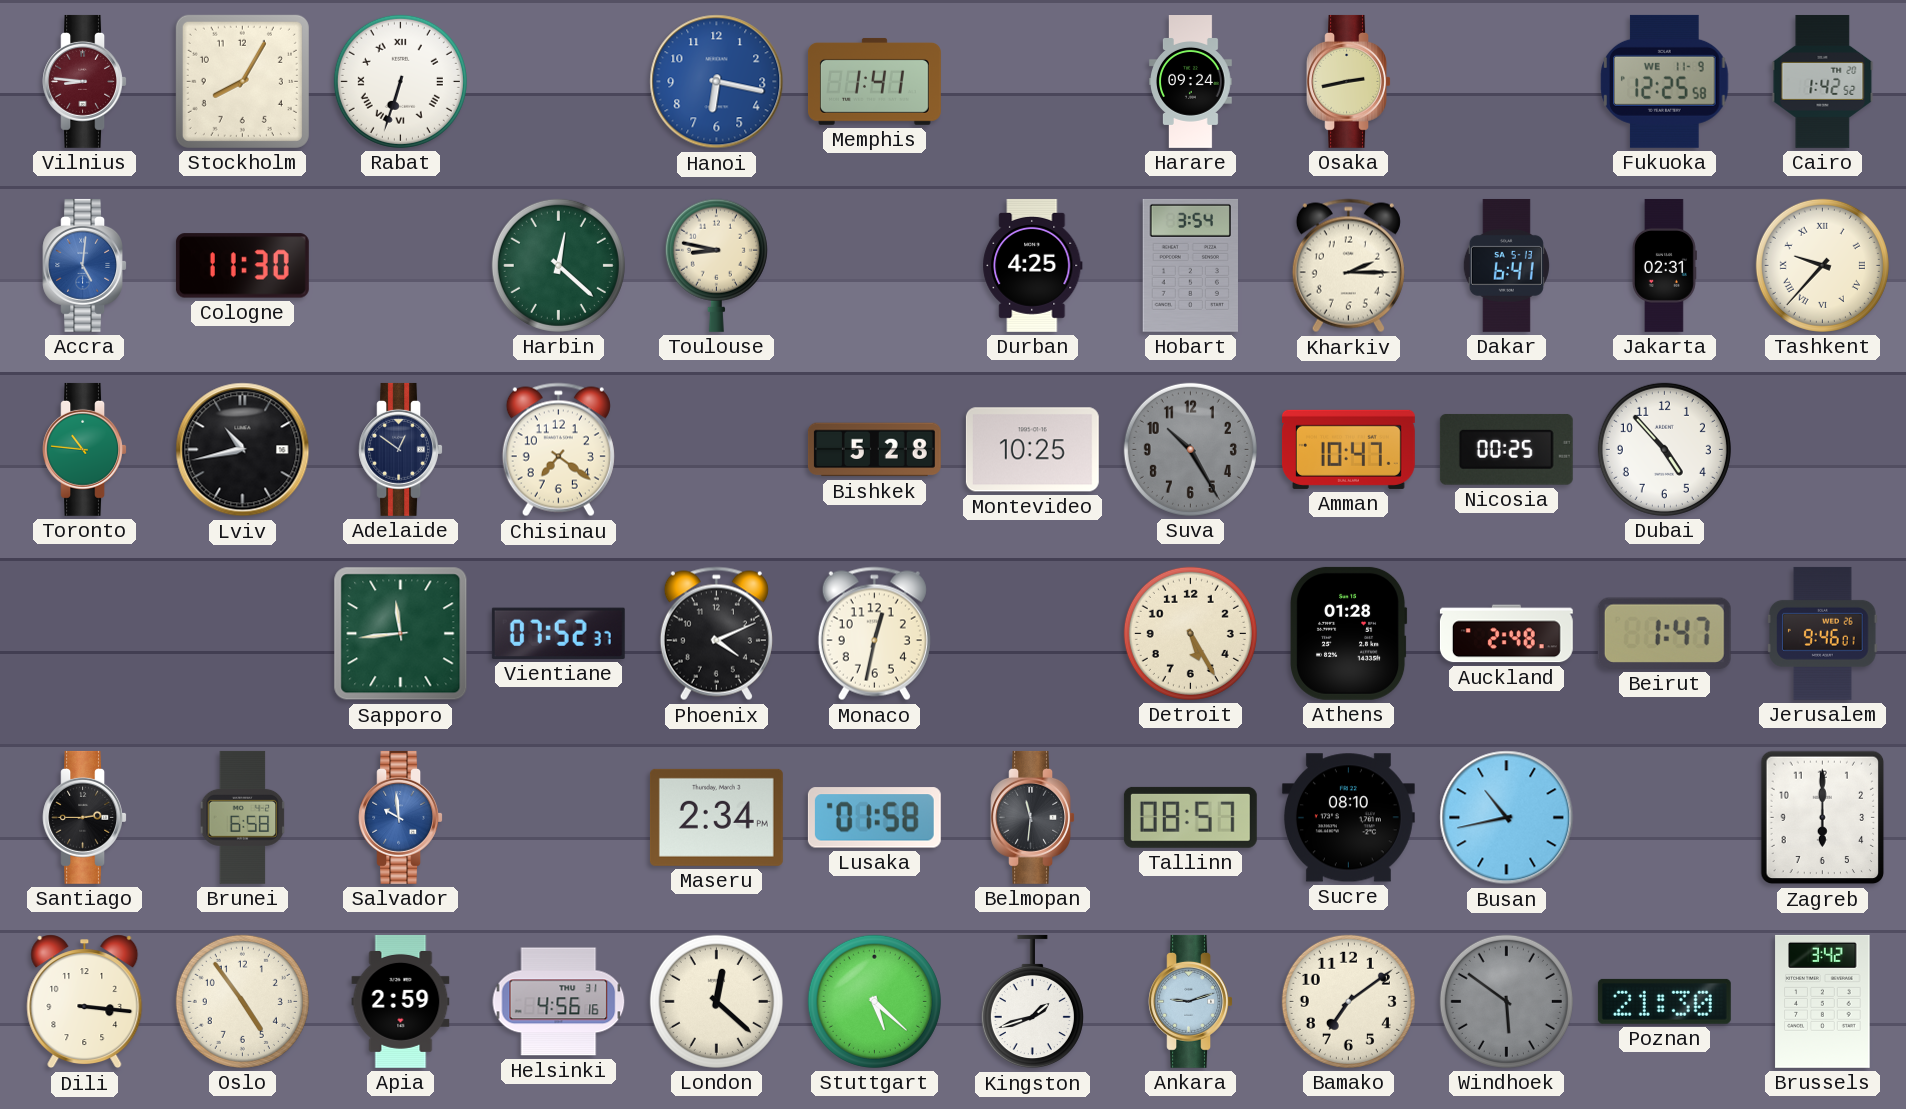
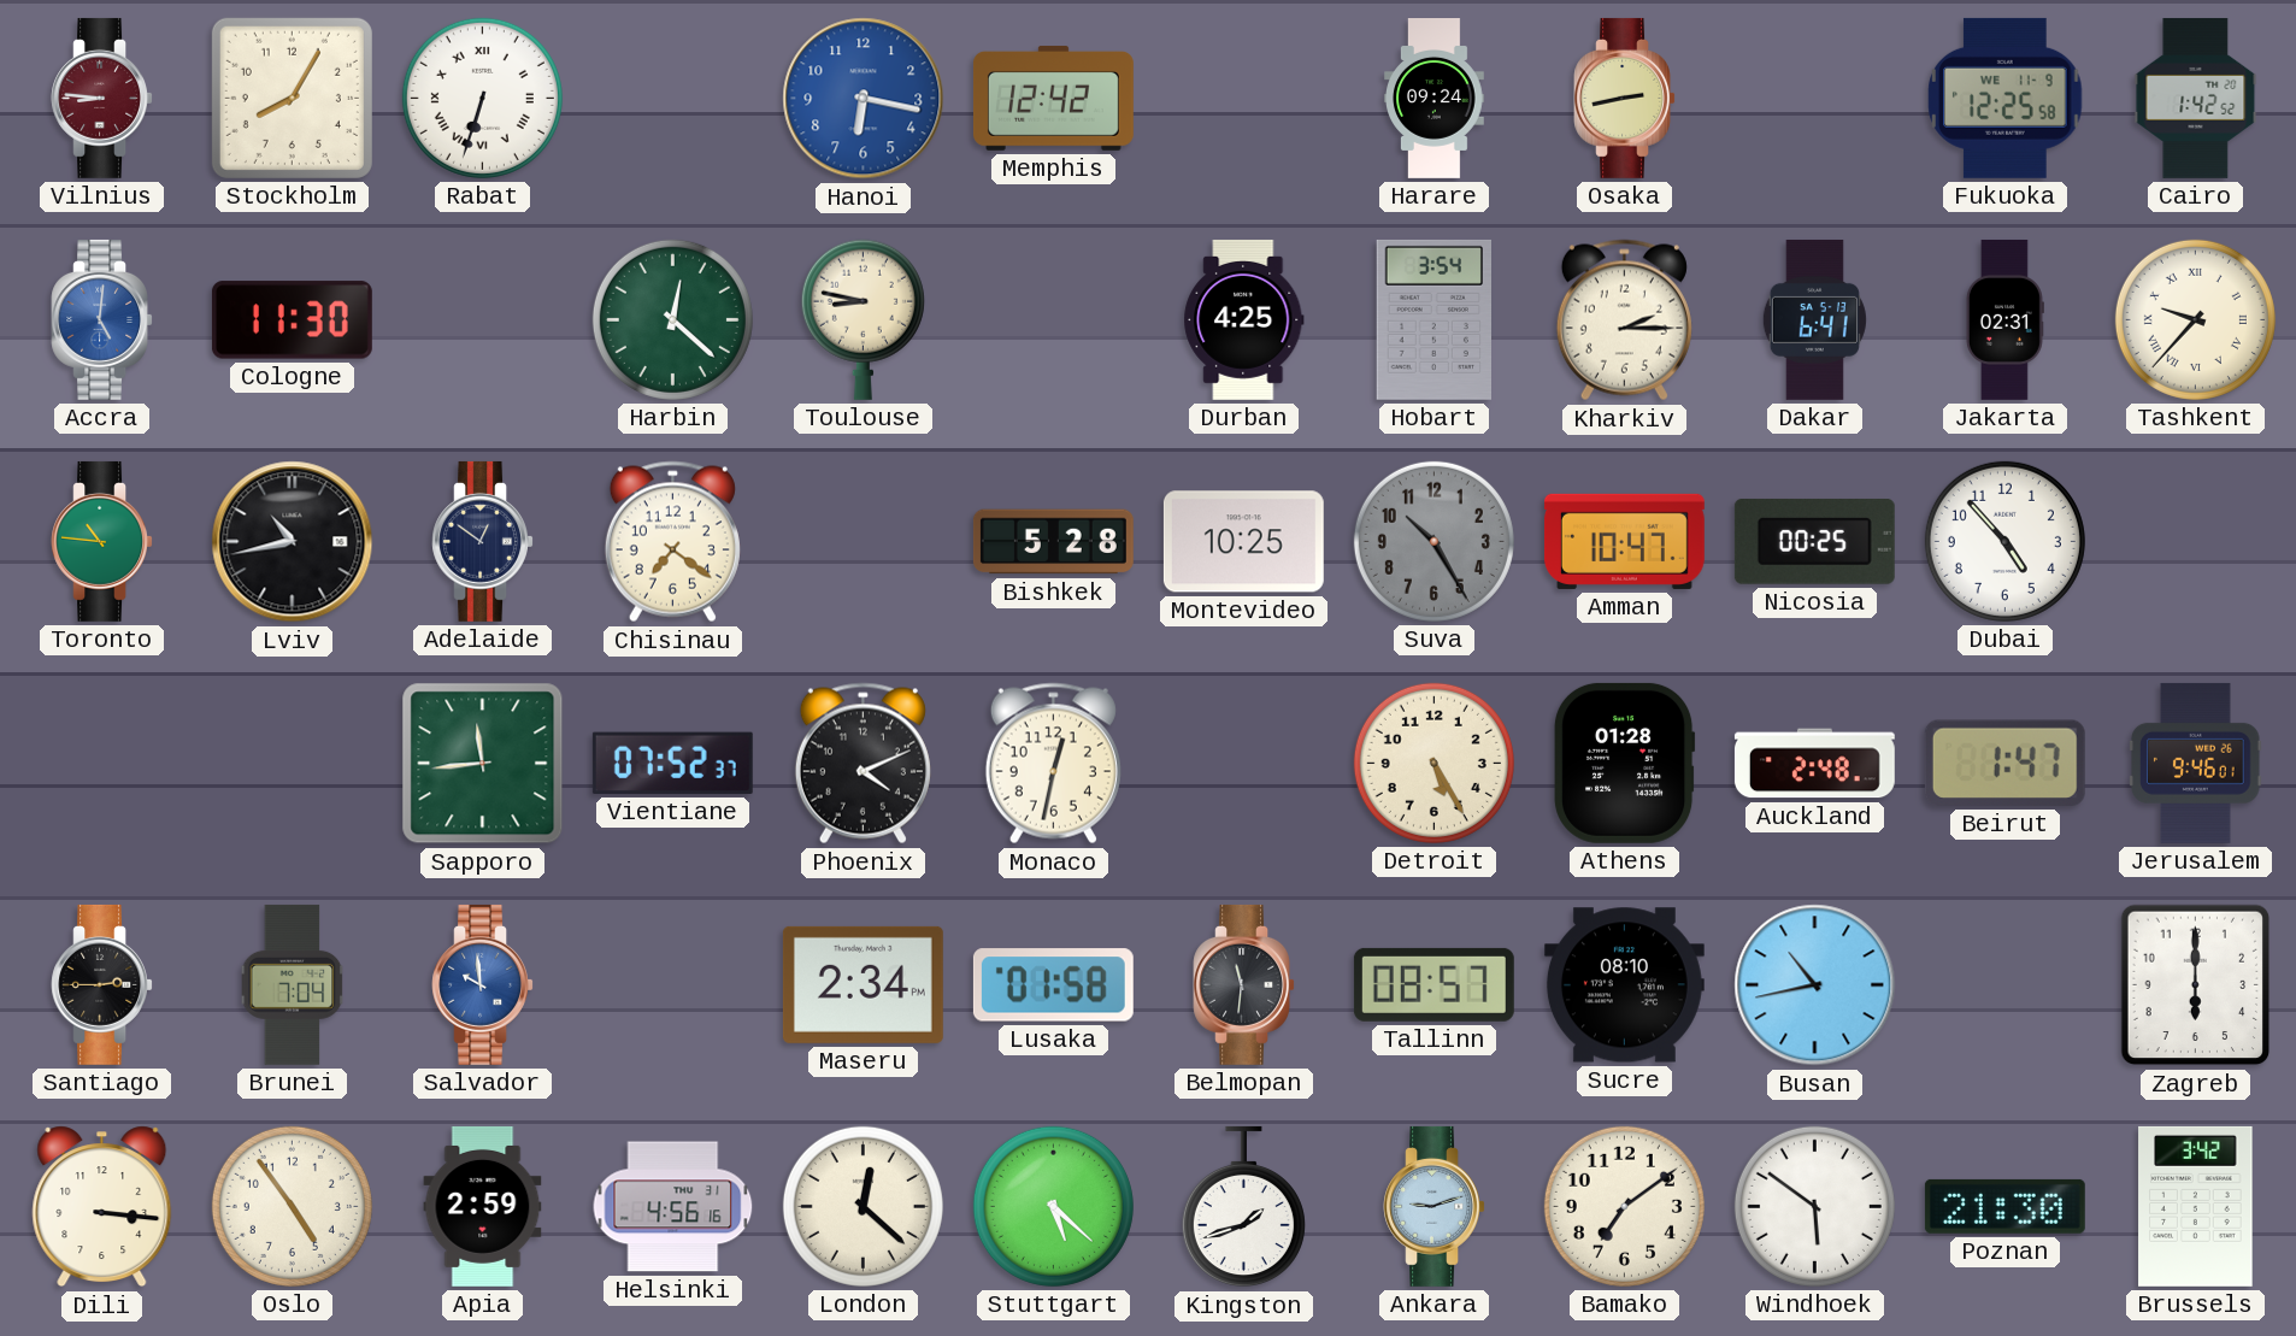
Memphis: 1:41 -> 12:42
Brunei: 6:58 -> 7:04
Windhoek dial: grey -> white
